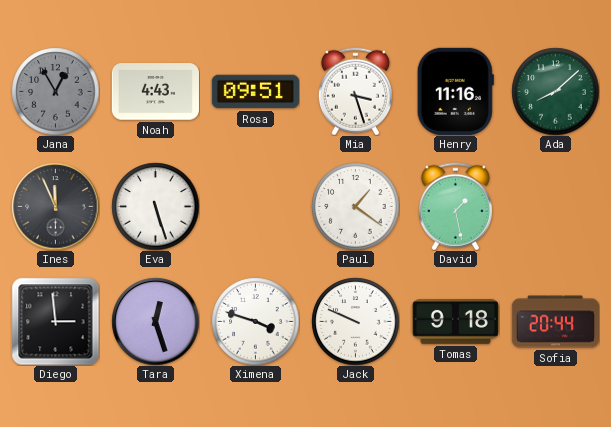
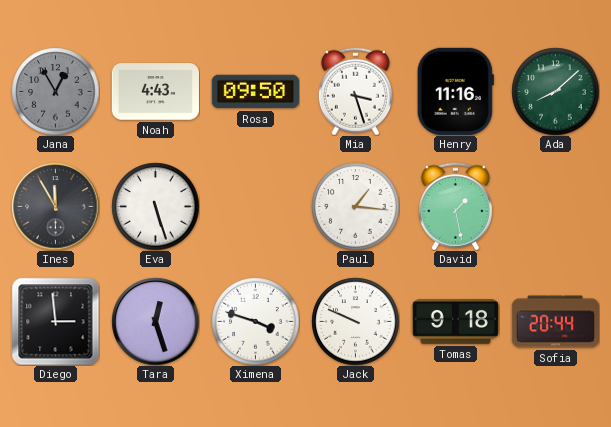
Rosa: 09:51 -> 09:50
Ines: 11:56 -> 11:55
Paul: 1:21 -> 1:16
